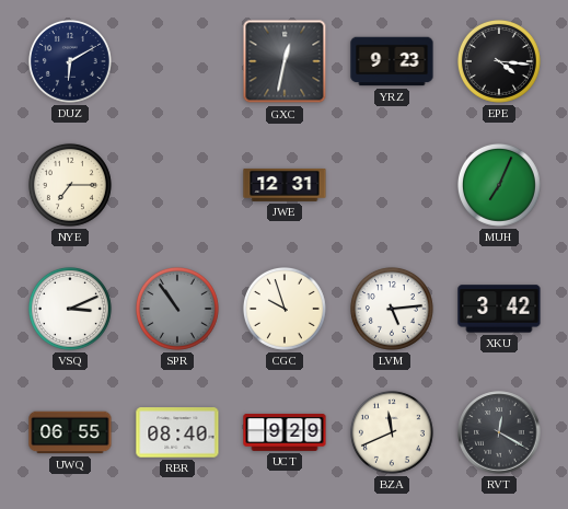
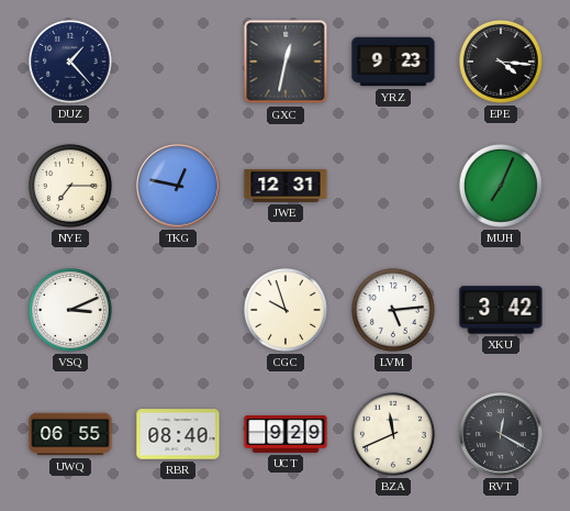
DUZ: 6:10 -> 1:23
TKG: none -> 12:47
SPR: 10:54 -> none
